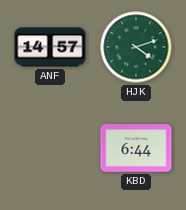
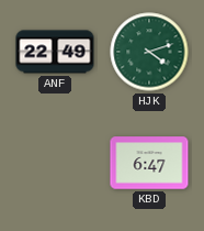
ANF: 14:57 -> 22:49
KBD: 6:44 -> 6:47
